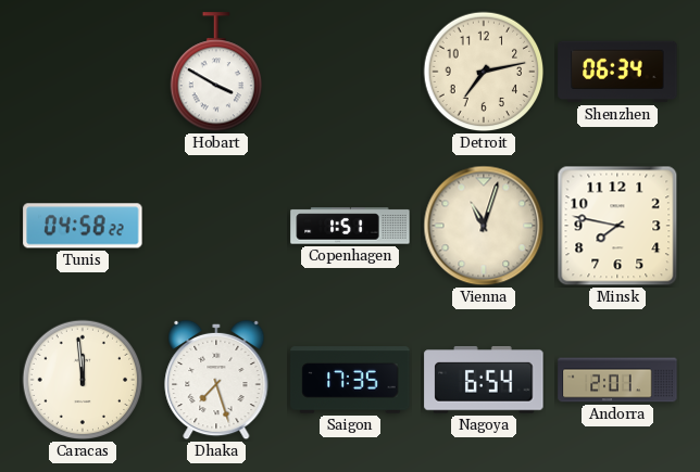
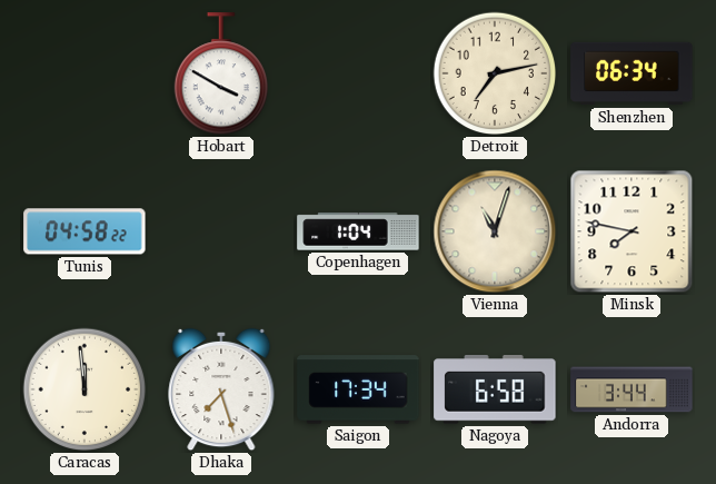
Copenhagen: 1:51 -> 1:04
Saigon: 17:35 -> 17:34
Nagoya: 6:54 -> 6:58
Andorra: 2:01 -> 3:44
